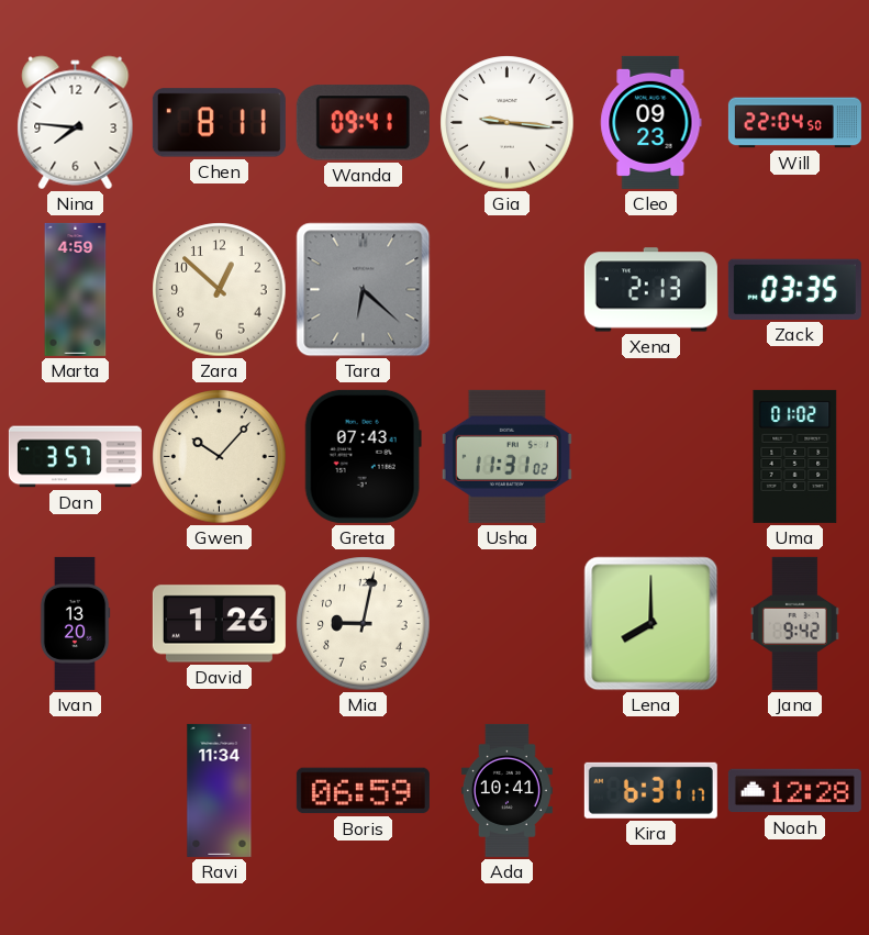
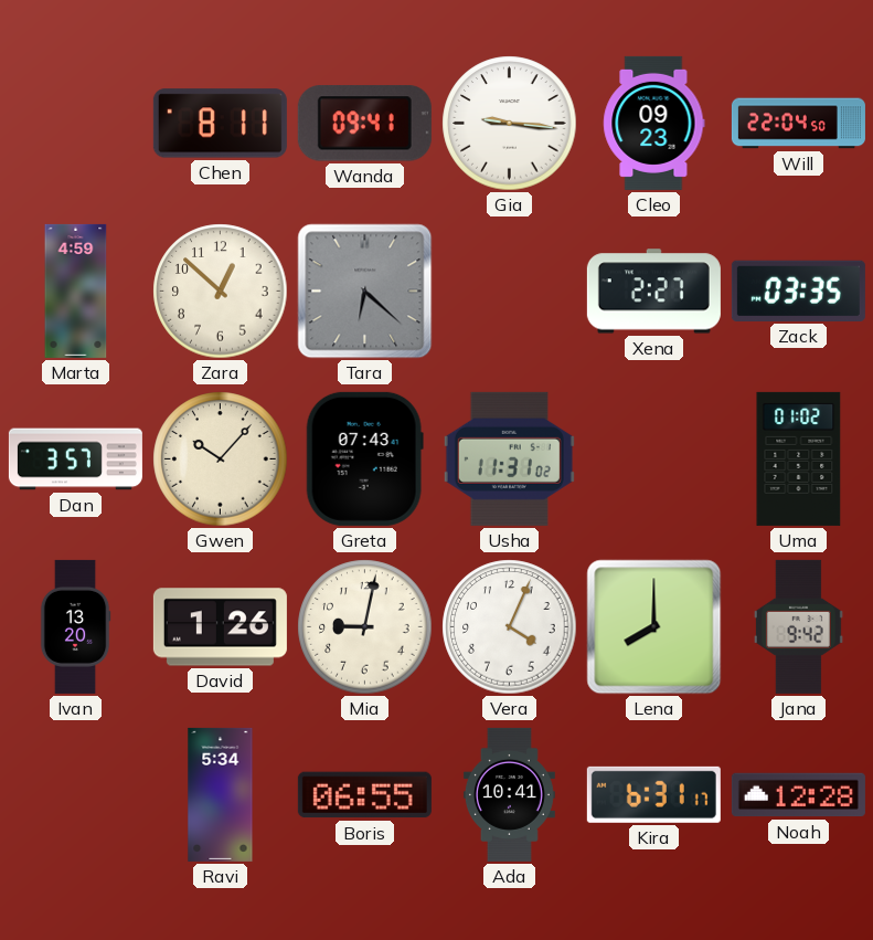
Nina: 7:46 -> none
Xena: 2:13 -> 2:27
Vera: none -> 4:04
Ravi: 11:34 -> 5:34
Boris: 06:59 -> 06:55
